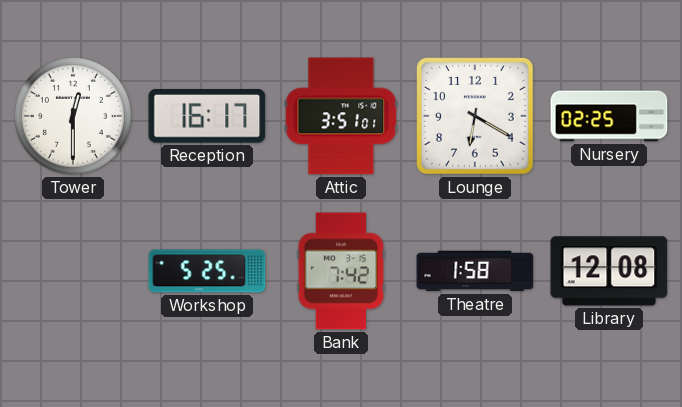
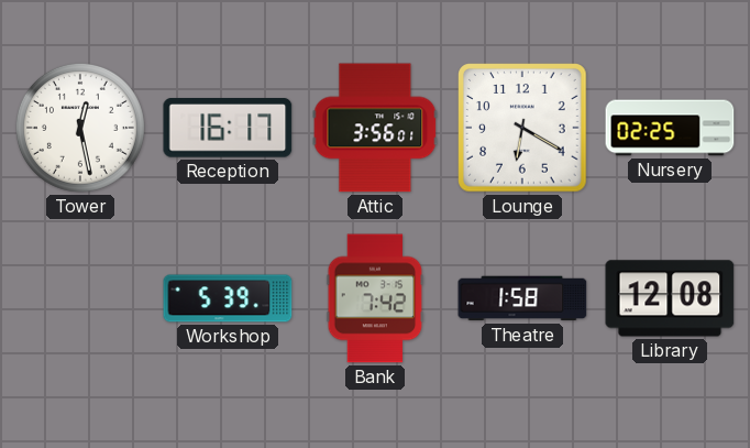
Tower: 12:30 -> 12:28
Attic: 3:51 -> 3:56
Workshop: 5:25 -> 5:39
